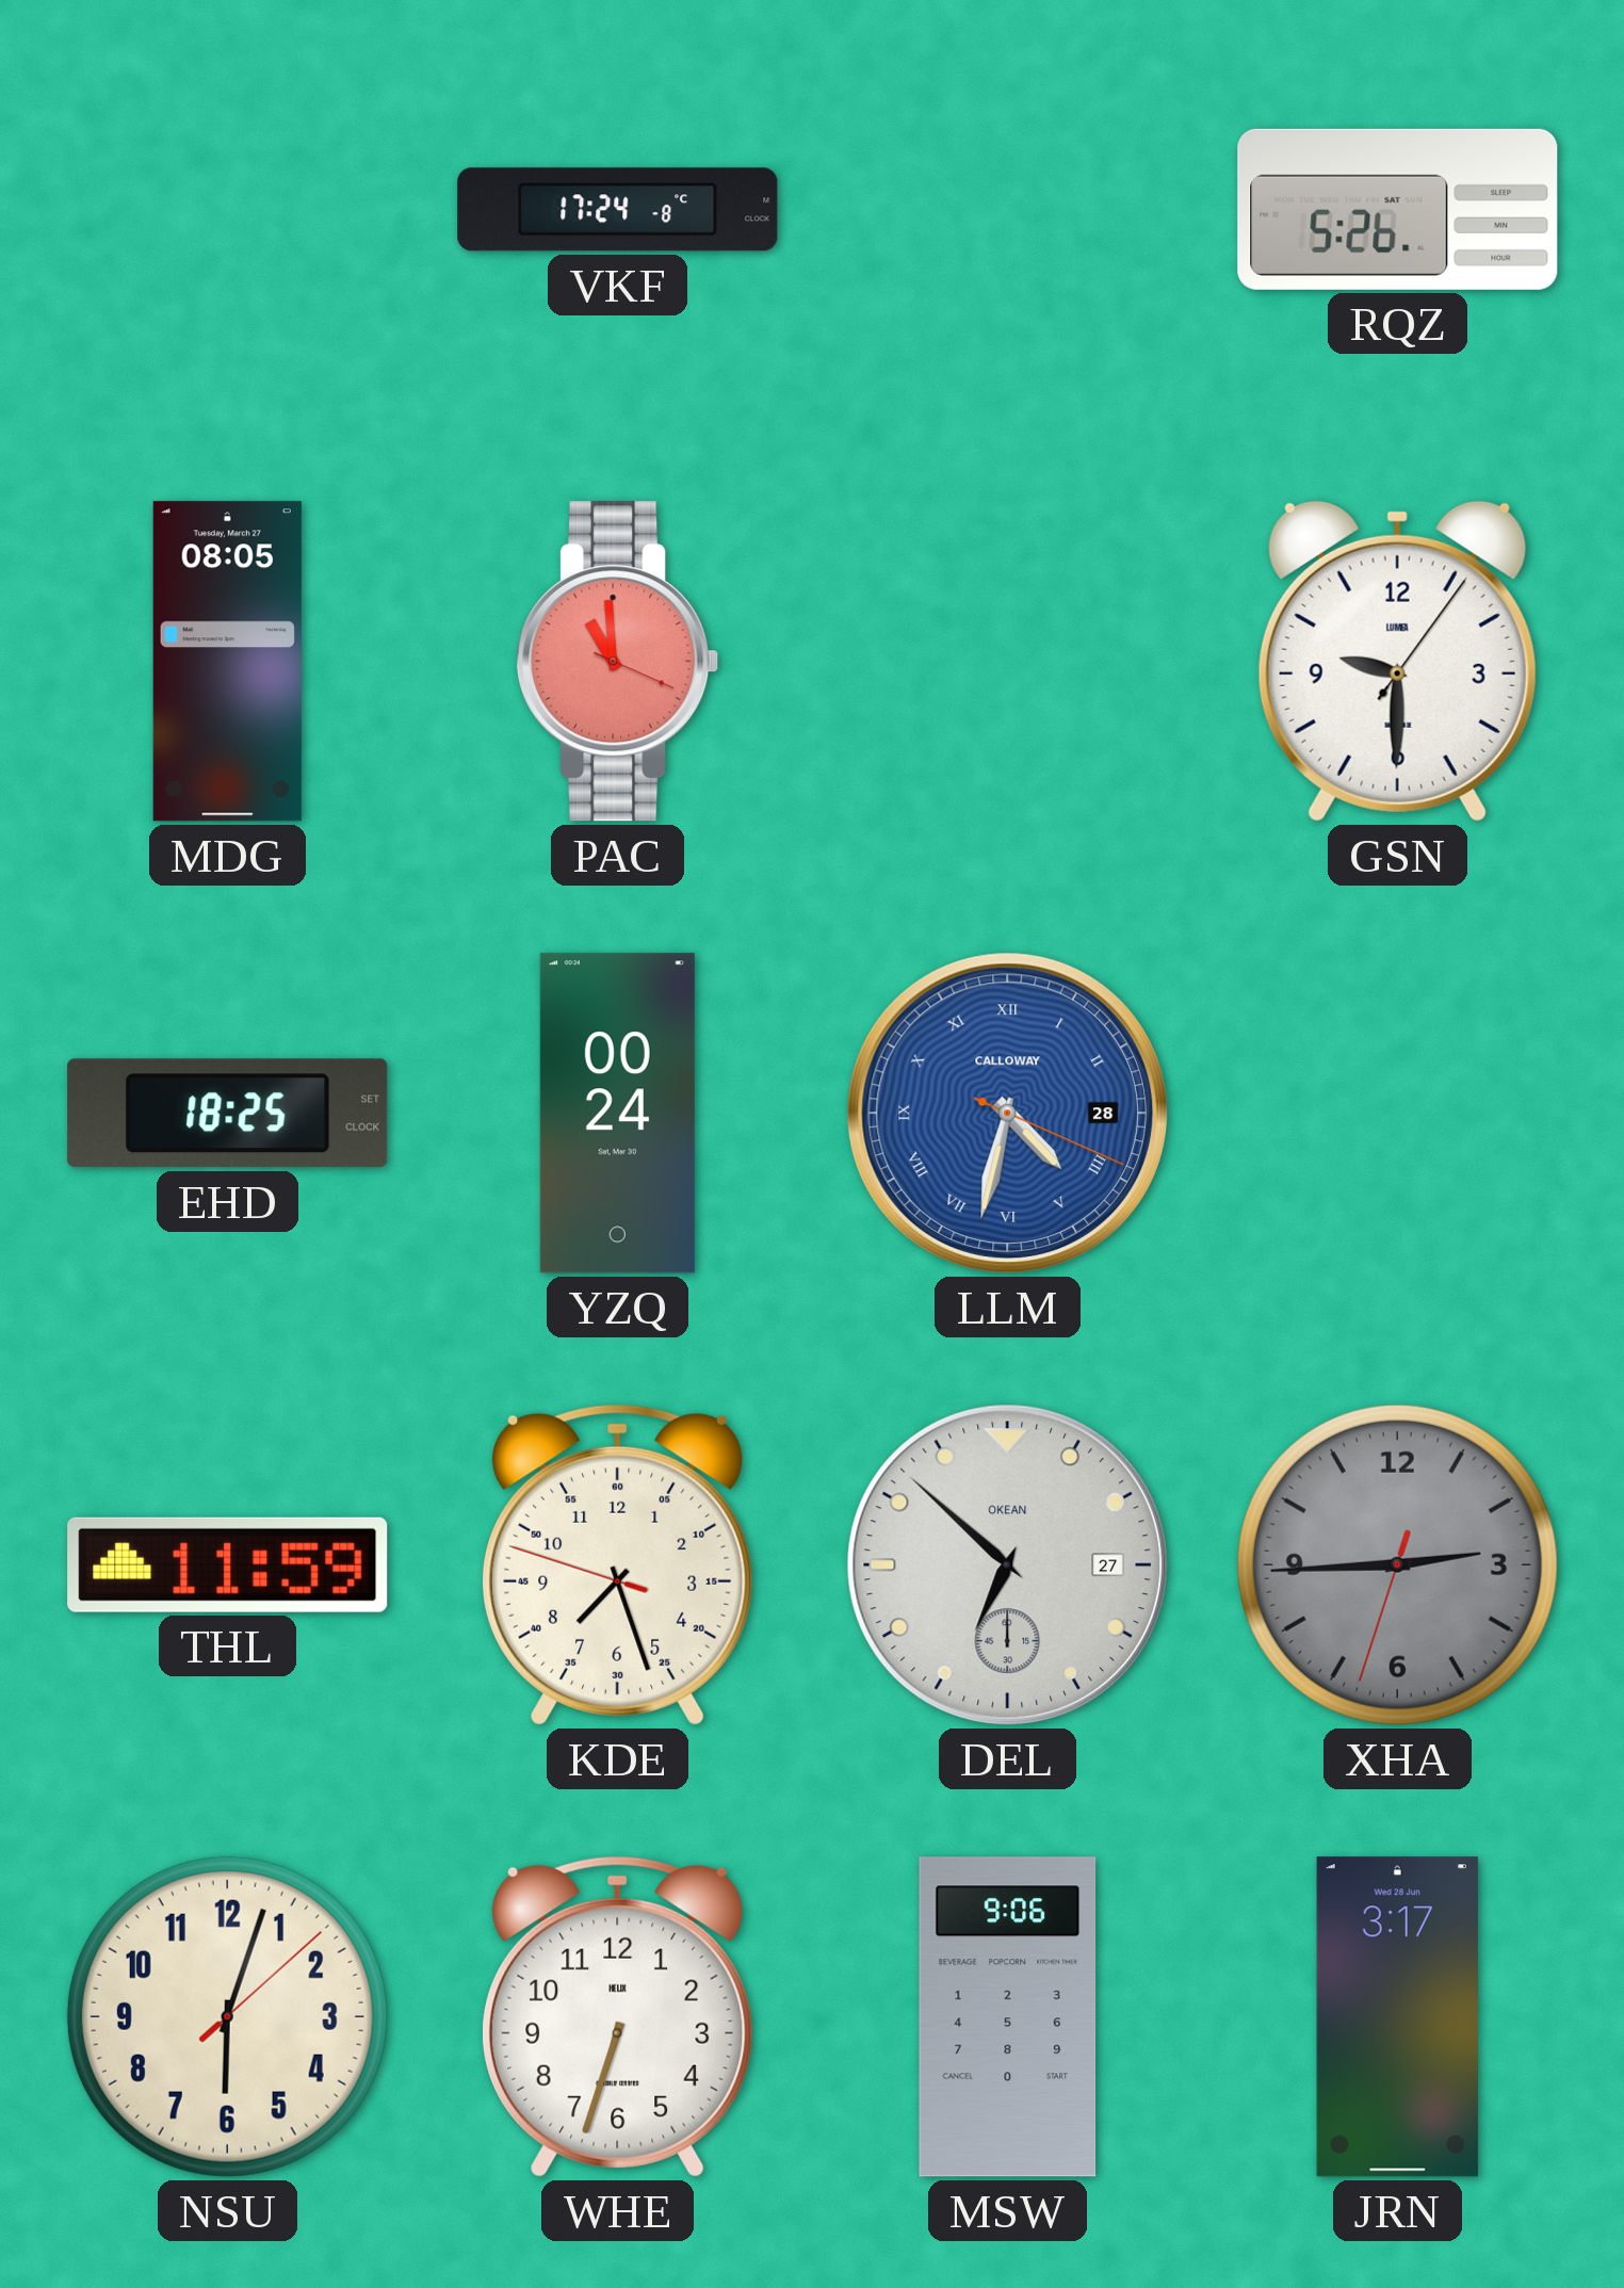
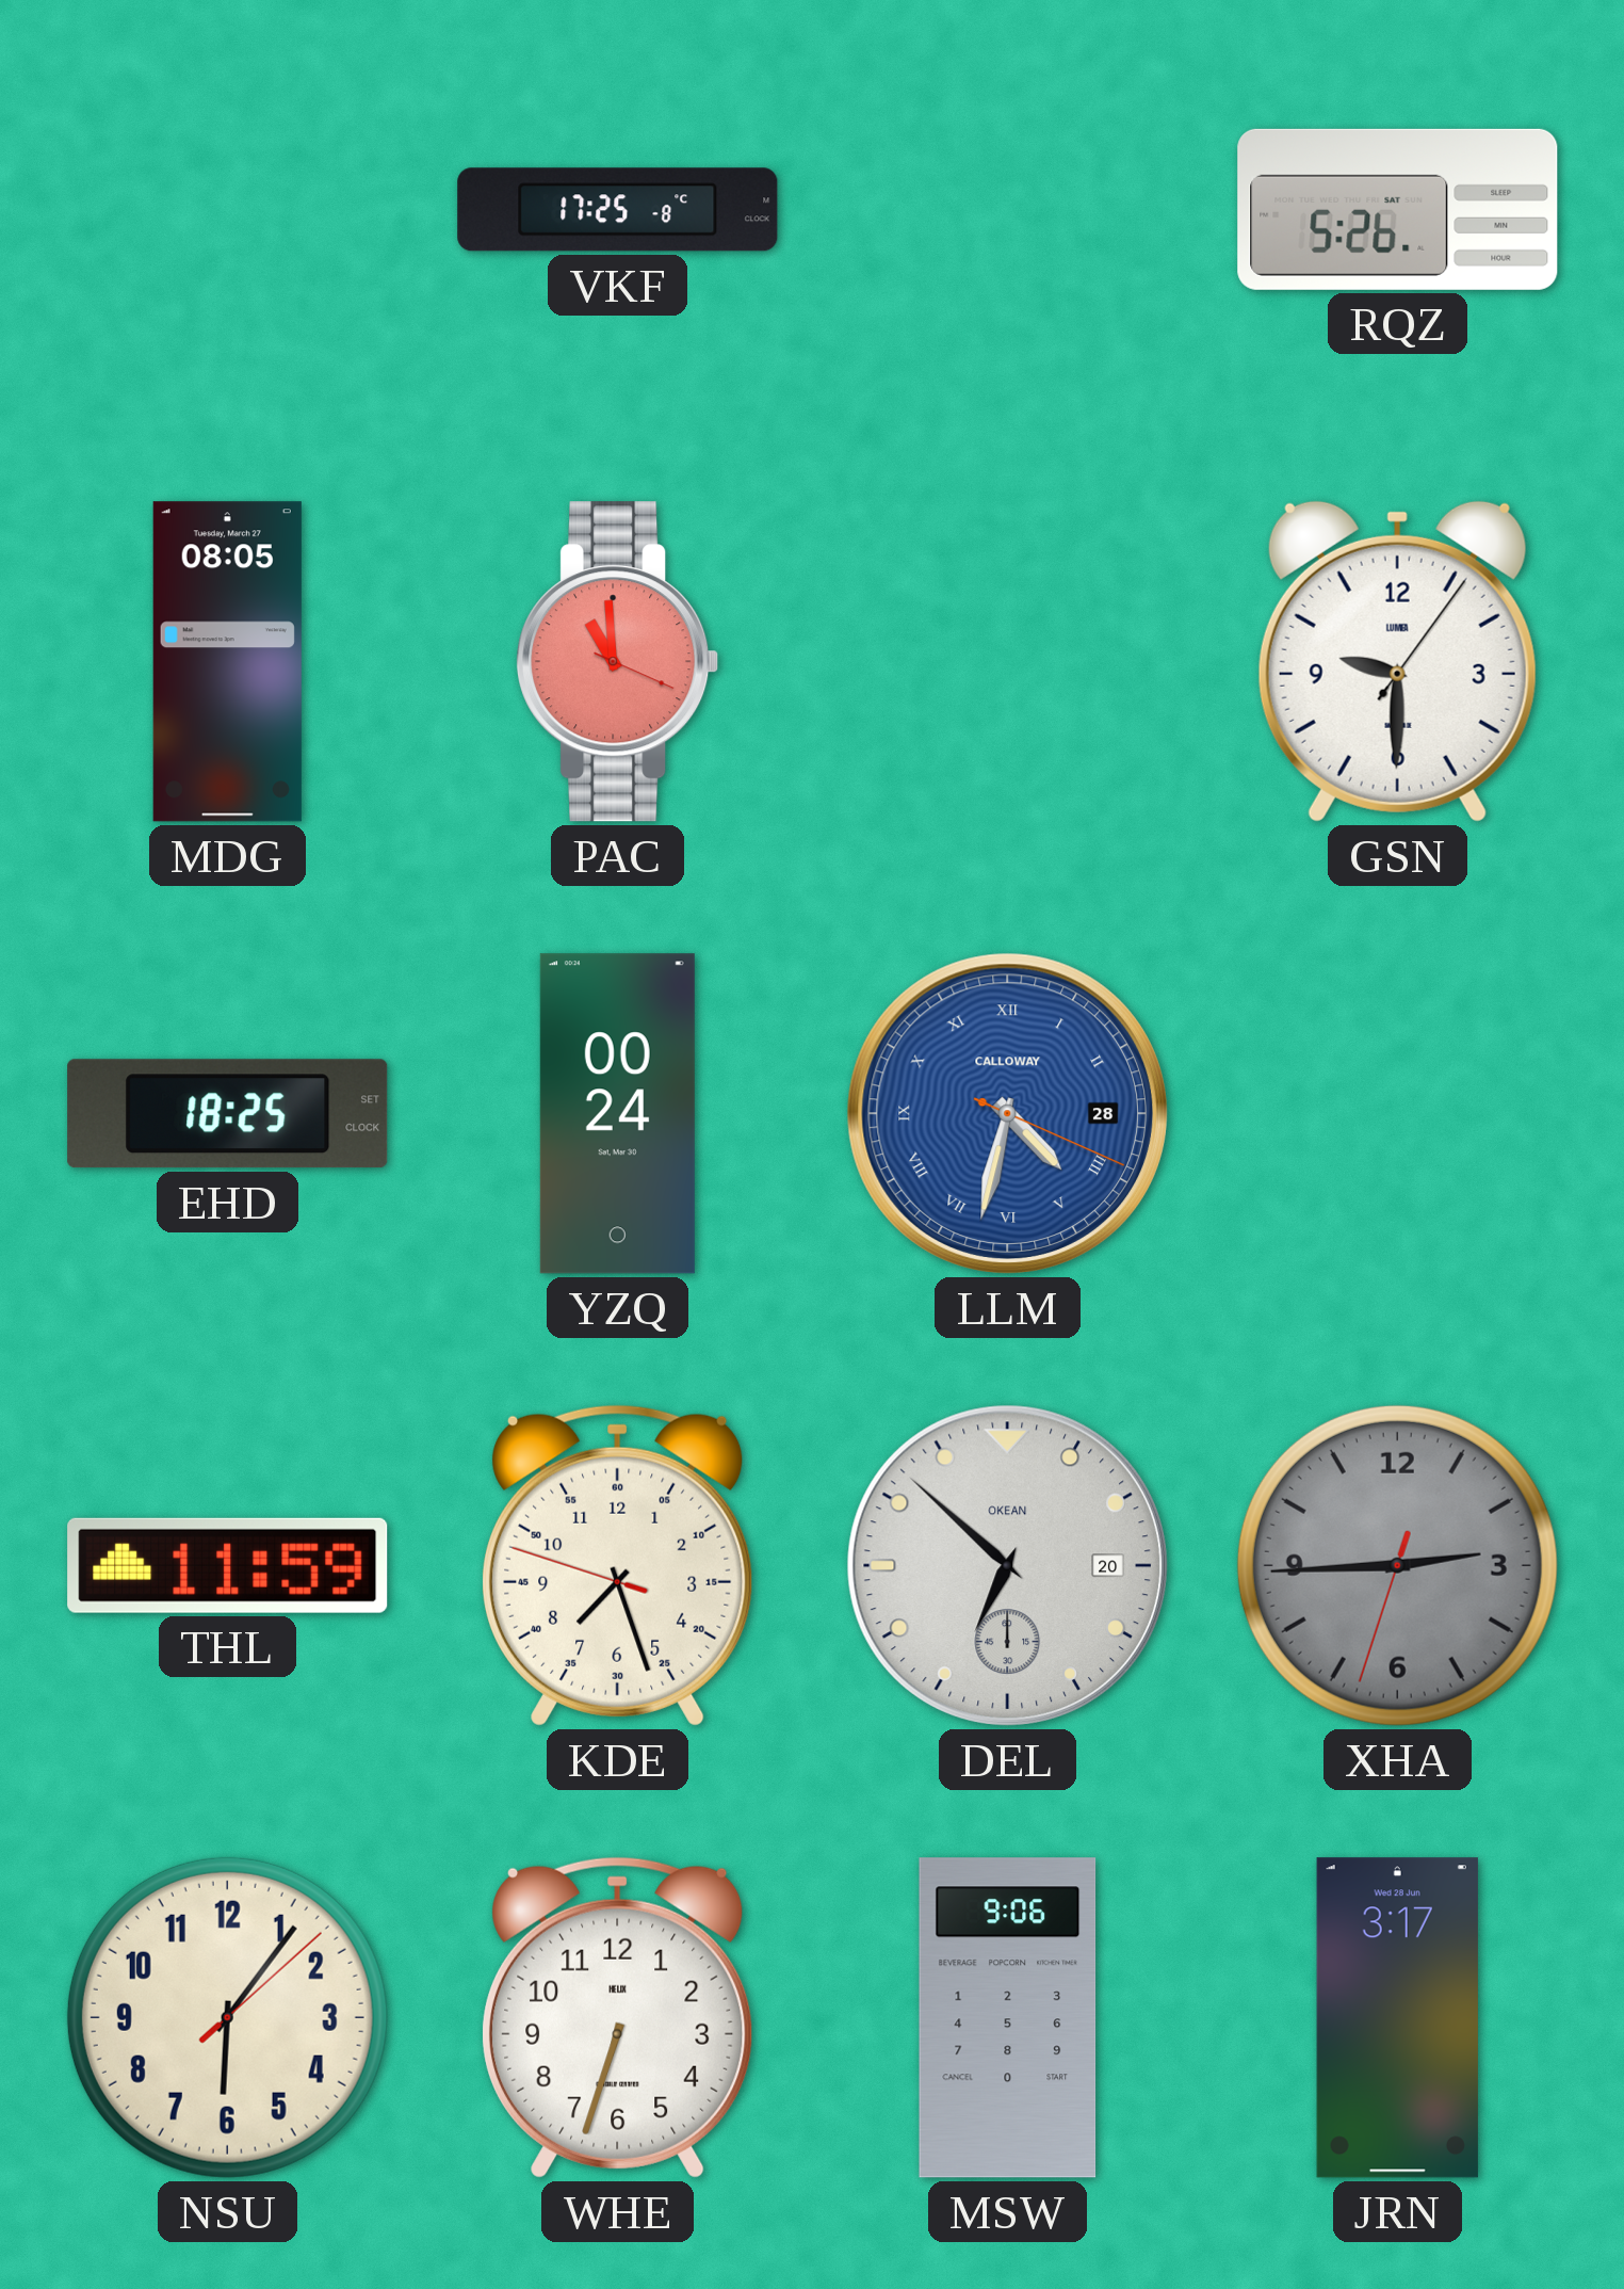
VKF: 17:24 -> 17:25
DEL date: 27 -> 20
NSU: 6:03 -> 6:06
